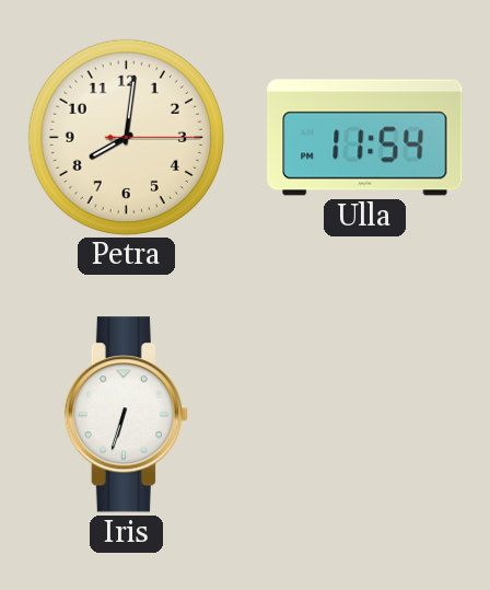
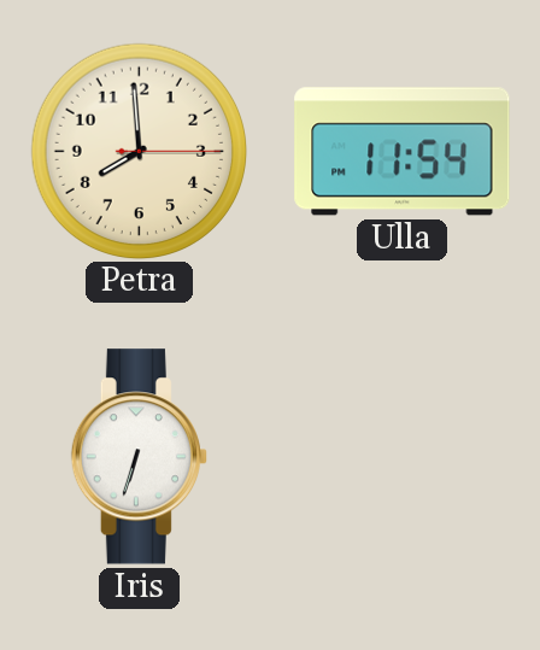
Petra: 8:01 -> 7:59
